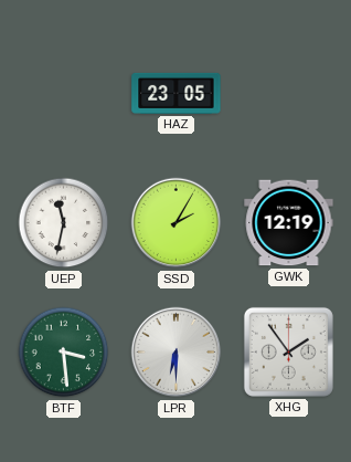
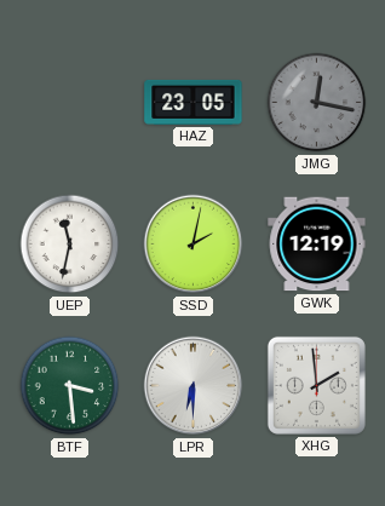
JMG: none -> 12:17
SSD: 2:05 -> 2:02
XHG: 1:54 -> 1:59
